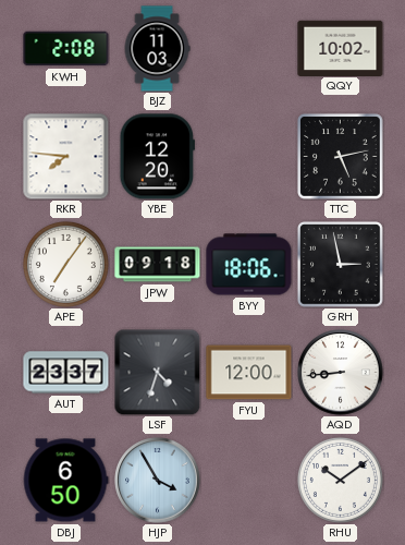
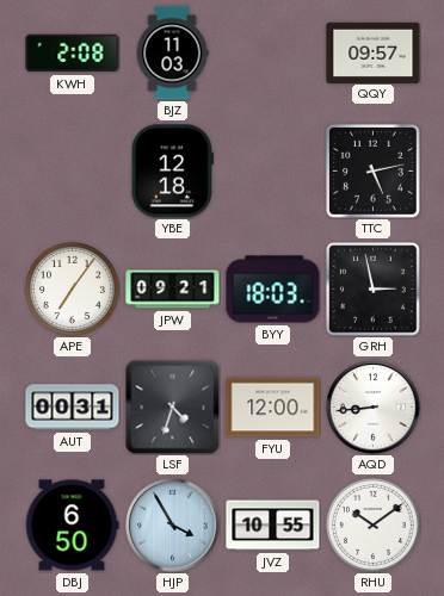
QQY: 10:02 -> 09:57
RKR: 7:46 -> none
YBE: 12:20 -> 12:18
JPW: 09:18 -> 09:21
BYY: 18:06 -> 18:03
AUT: 23:37 -> 00:31
JVZ: none -> 10:55
